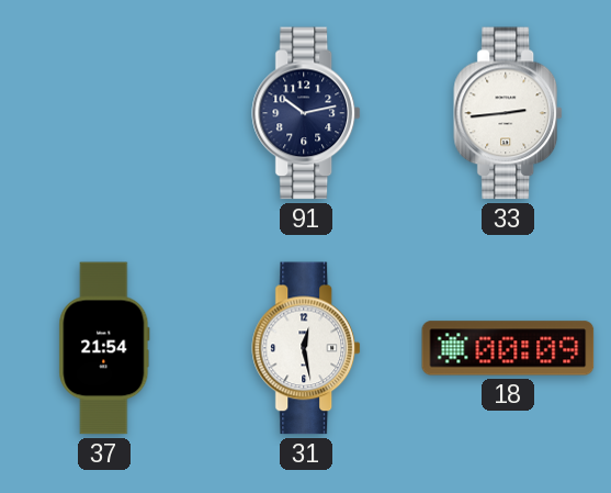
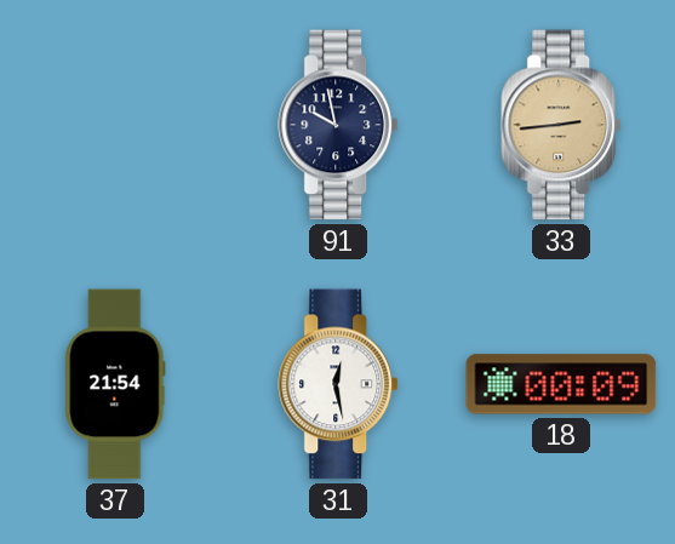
91: 10:13 -> 9:58
33 dial: white -> champagne
